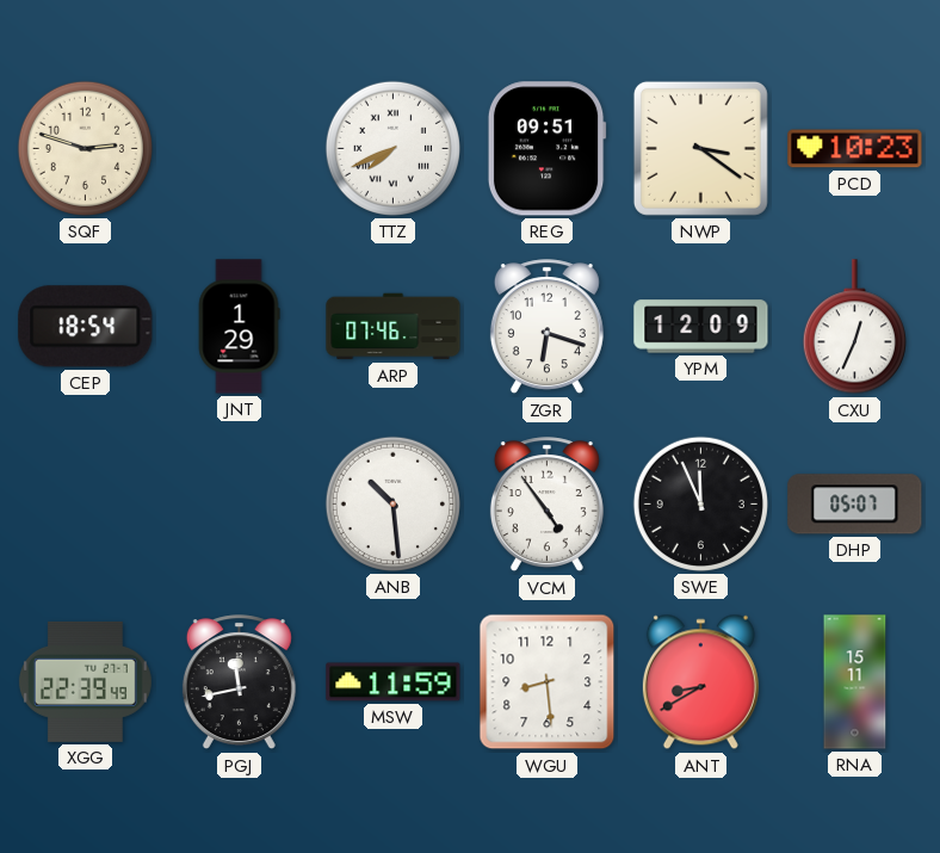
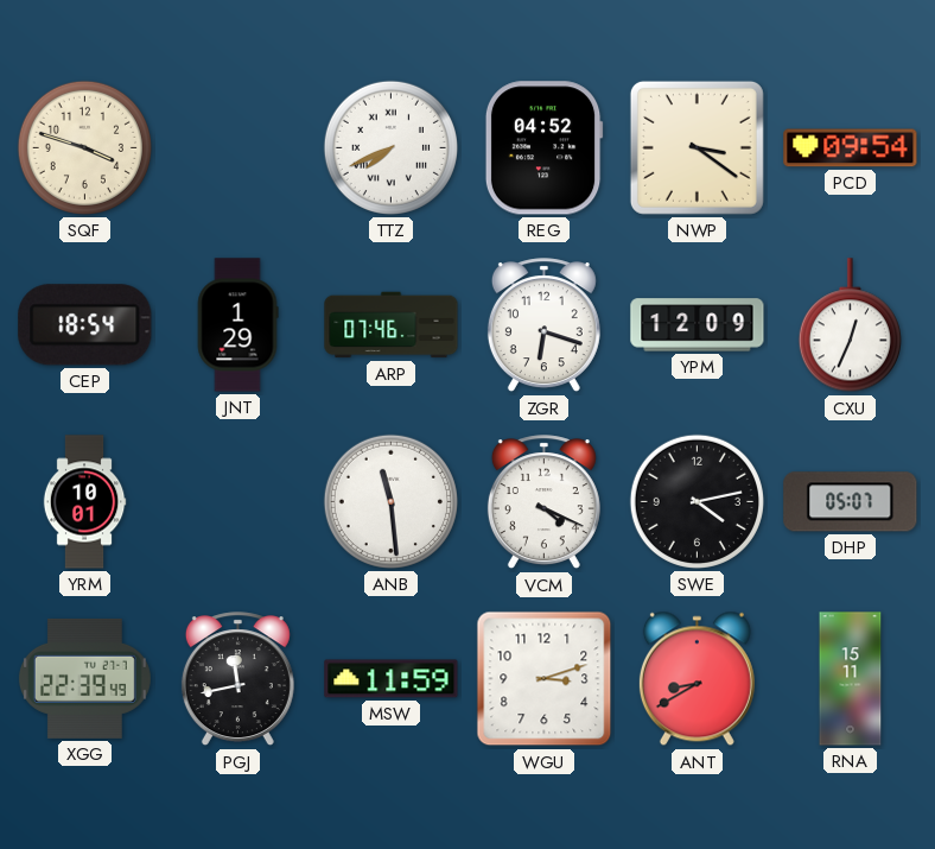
SQF: 2:48 -> 3:48
REG: 09:51 -> 04:52
PCD: 10:23 -> 09:54
YRM: none -> 10:01
ANB: 10:29 -> 11:29
VCM: 4:54 -> 4:19
SWE: 11:56 -> 4:13
WGU: 8:29 -> 3:12
